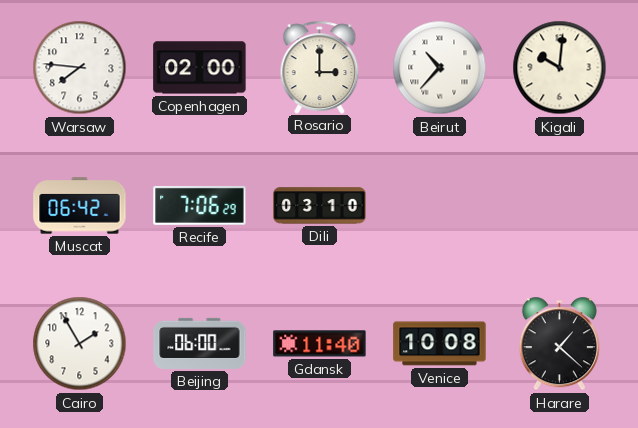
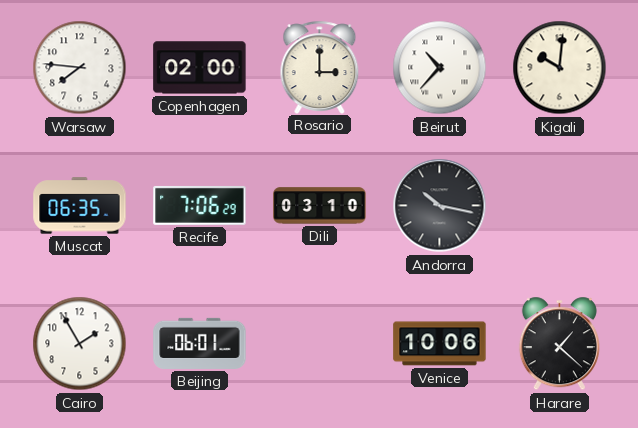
Muscat: 06:42 -> 06:35
Andorra: none -> 10:17
Beijing: 06:00 -> 06:01
Gdansk: 11:40 -> none
Venice: 10:08 -> 10:06
